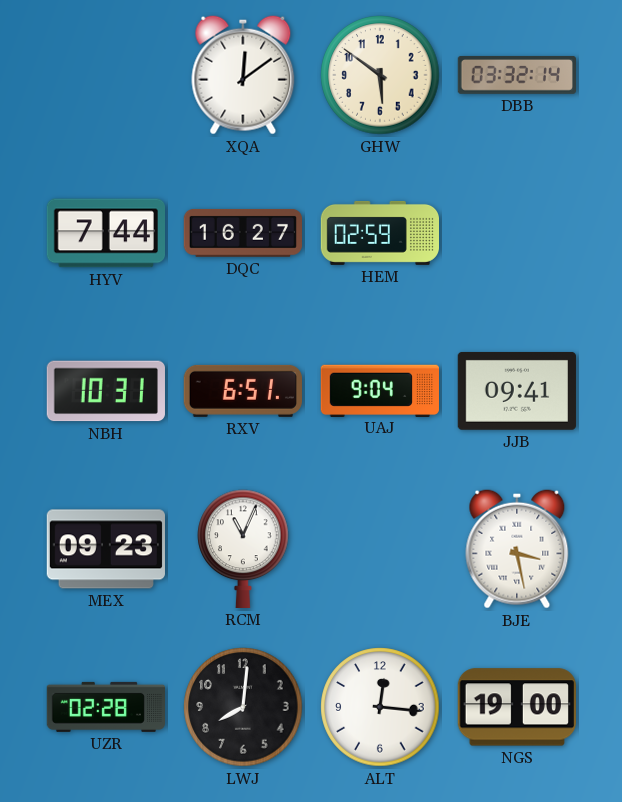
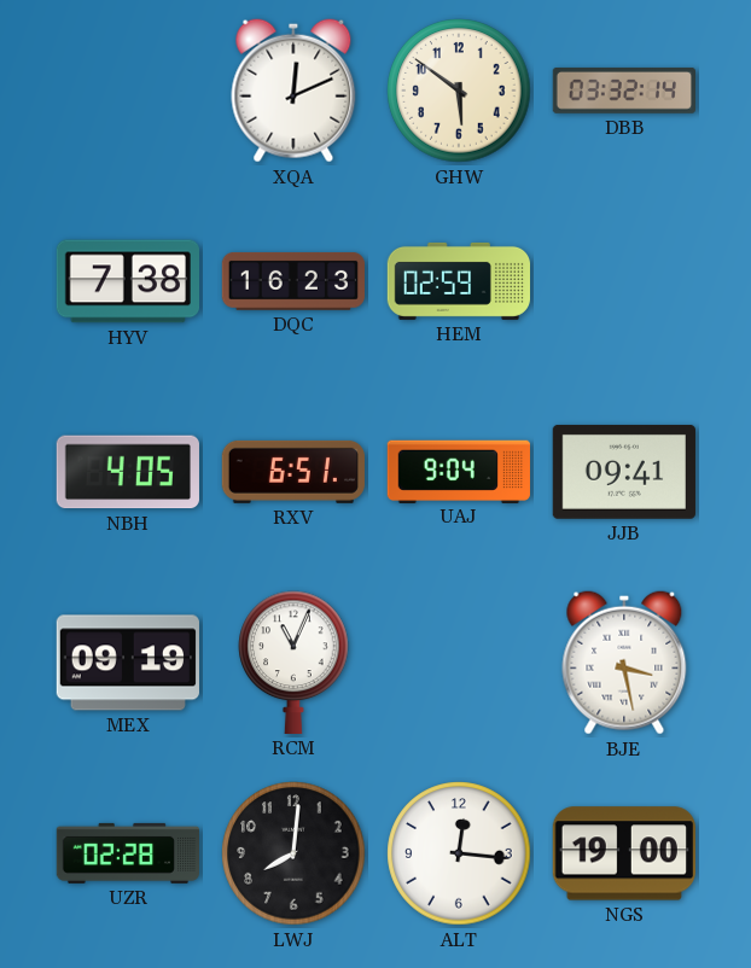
XQA: 12:09 -> 12:11
HYV: 7:44 -> 7:38
DQC: 16:27 -> 16:23
NBH: 10:31 -> 4:05
MEX: 09:23 -> 09:19
